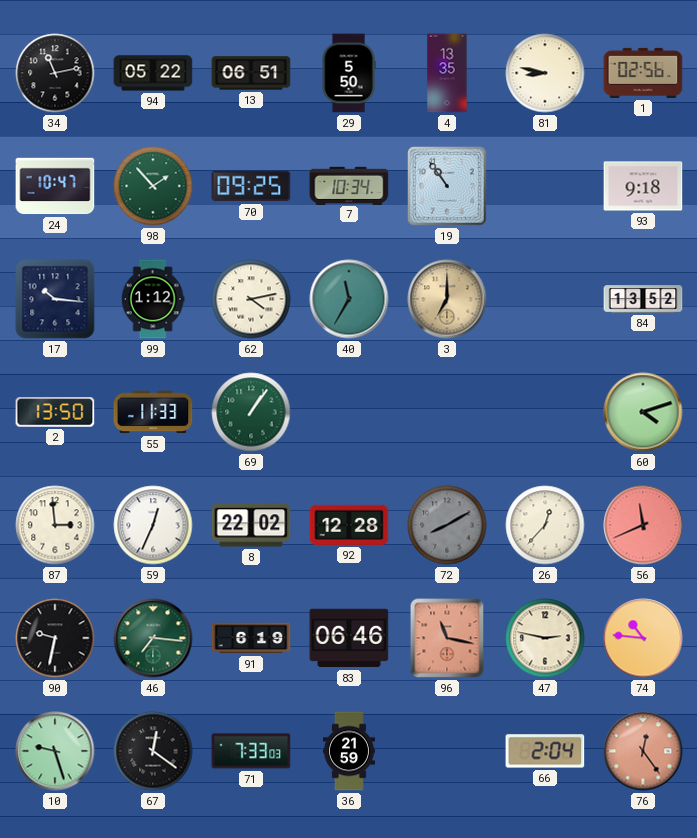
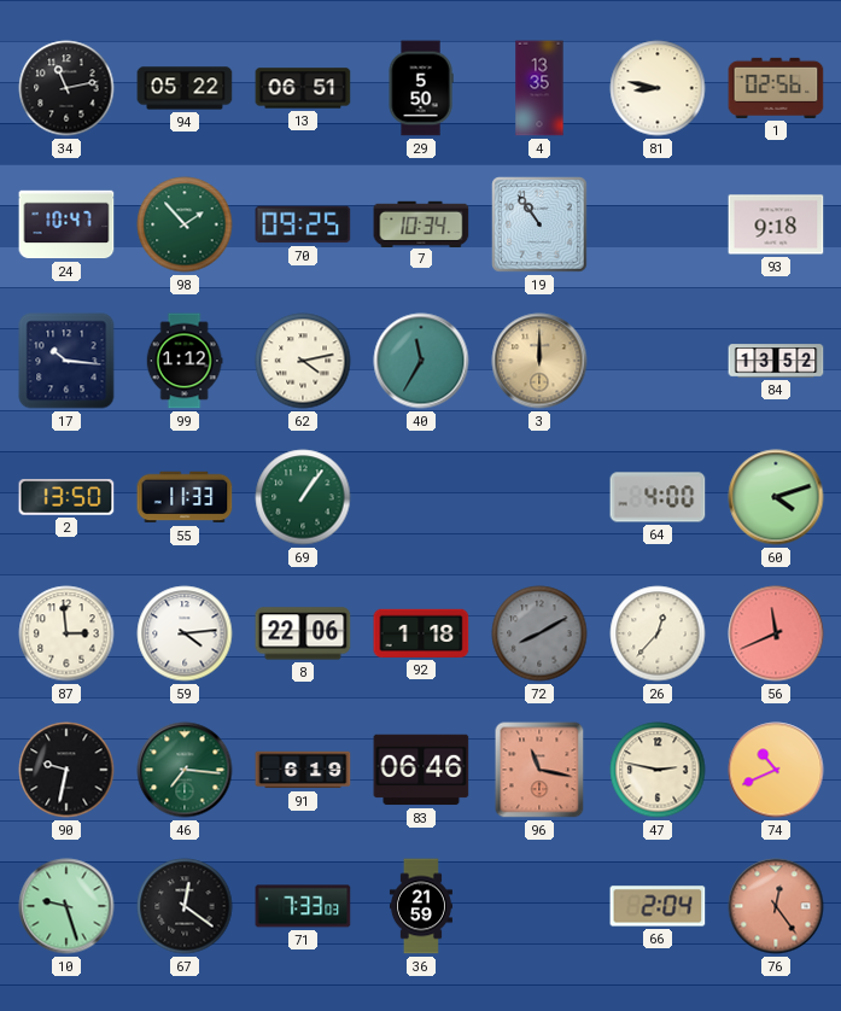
3: 7:00 -> 12:00
64: none -> 4:00
59: 12:34 -> 4:14
8: 22:02 -> 22:06
92: 12:28 -> 1:18
74: 10:46 -> 10:41
